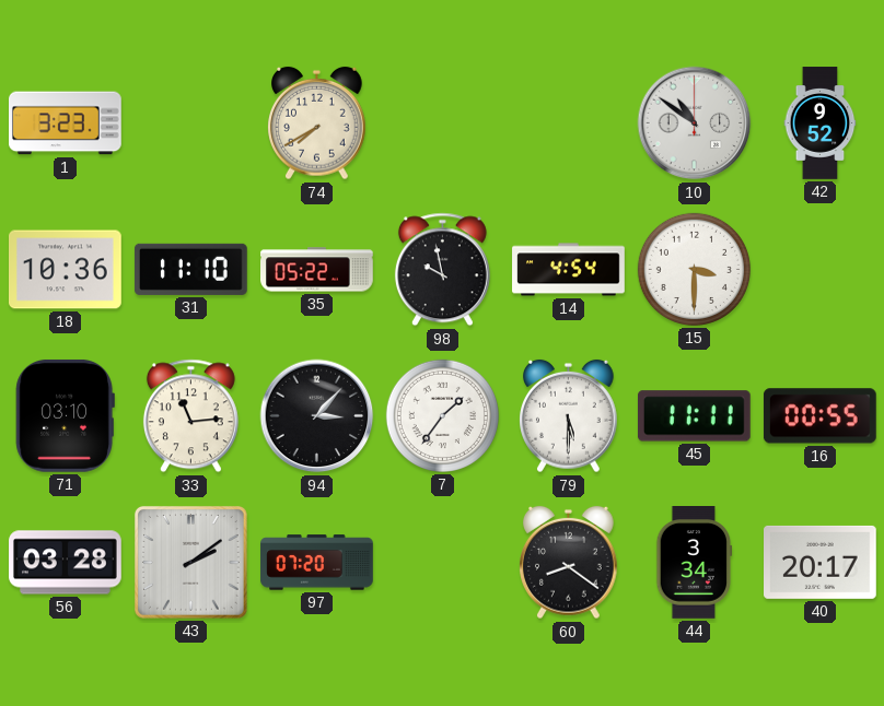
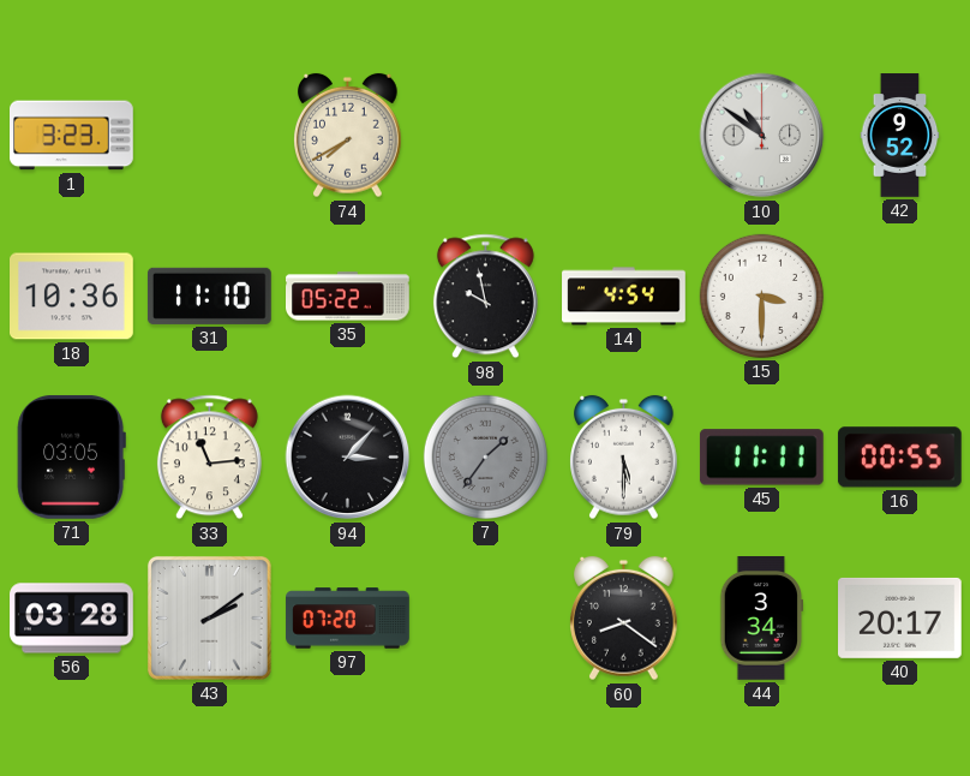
71: 03:10 -> 03:05
7 dial: white -> grey
